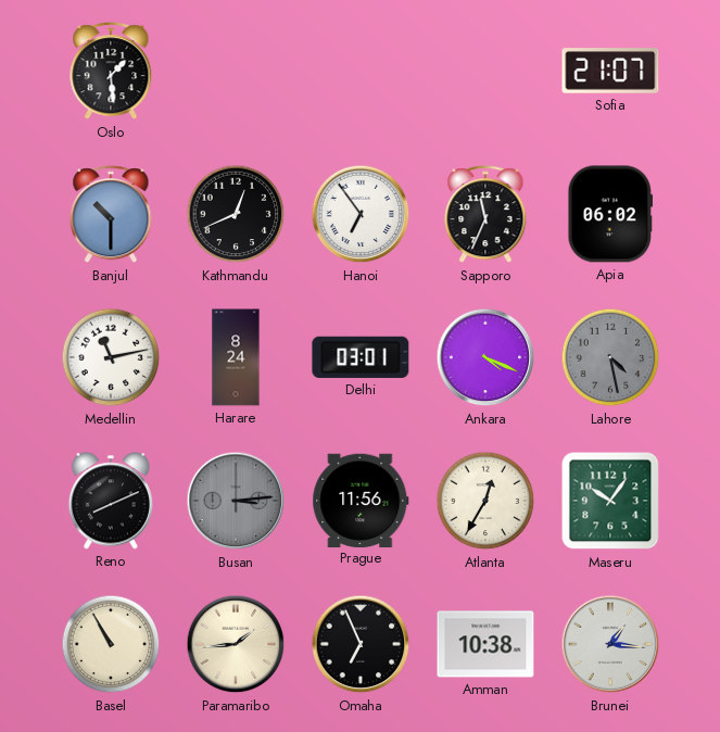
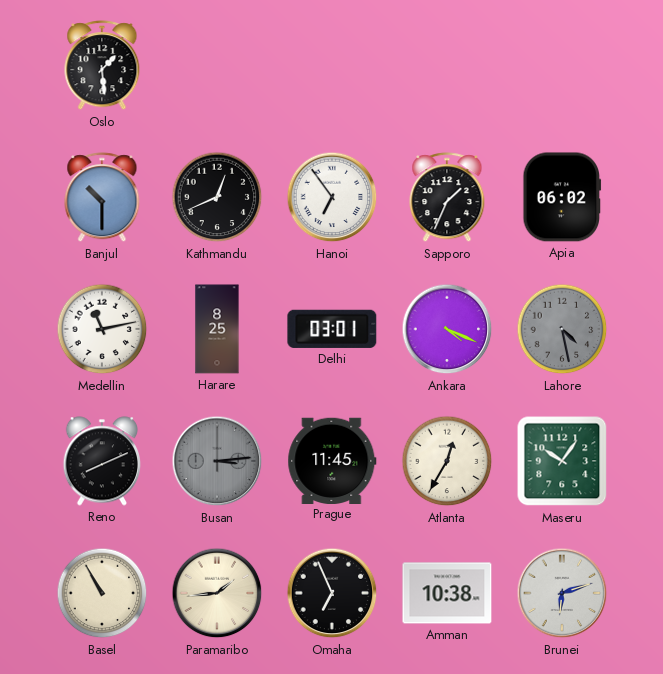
Sofia: 21:07 -> none
Sapporo: 11:34 -> 1:34
Harare: 8:24 -> 8:25
Prague: 11:56 -> 11:45
Brunei: 1:16 -> 6:12
